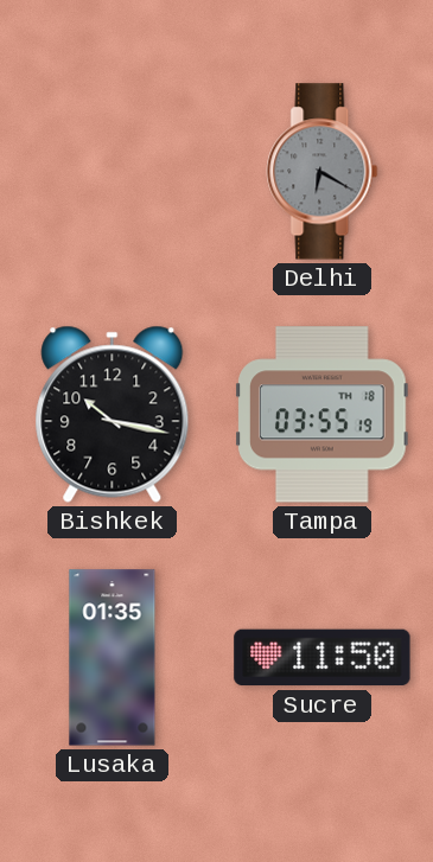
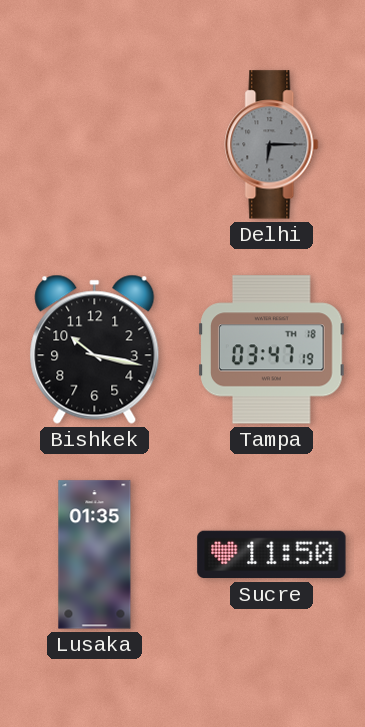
Delhi: 6:20 -> 6:15
Tampa: 03:55 -> 03:47
